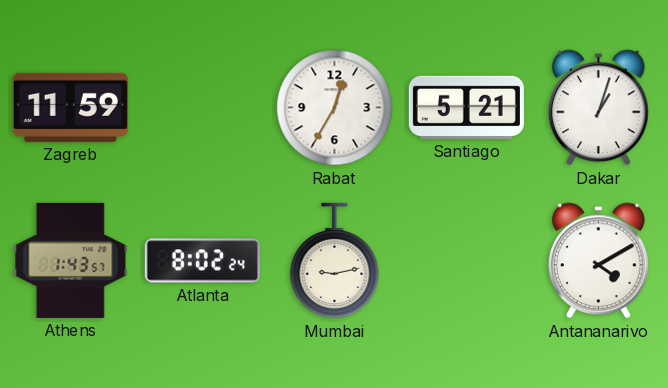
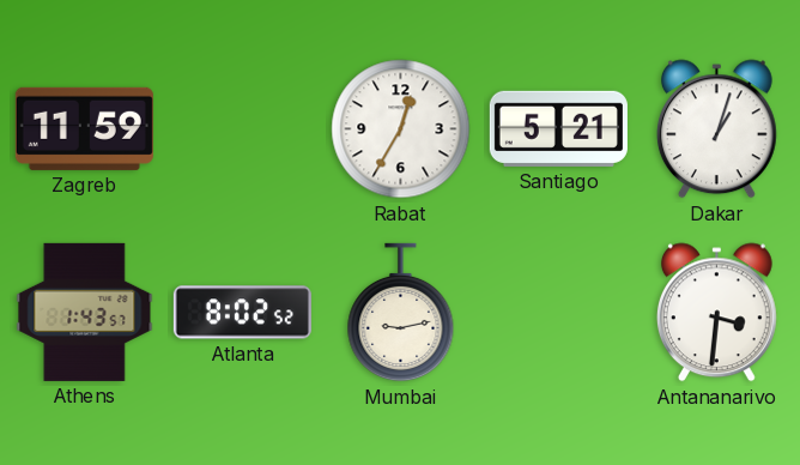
Atlanta: 8:02:24 -> 8:02:52
Antananarivo: 4:10 -> 3:31
